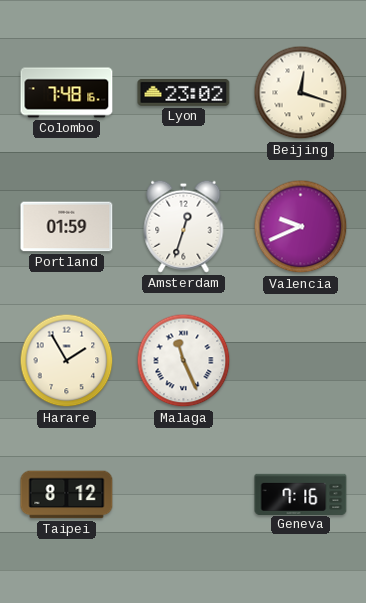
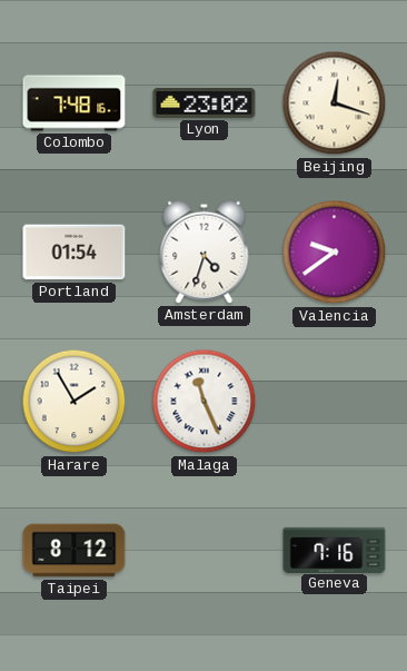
Portland: 01:59 -> 01:54
Amsterdam: 12:33 -> 4:33
Valencia: 9:41 -> 9:39
